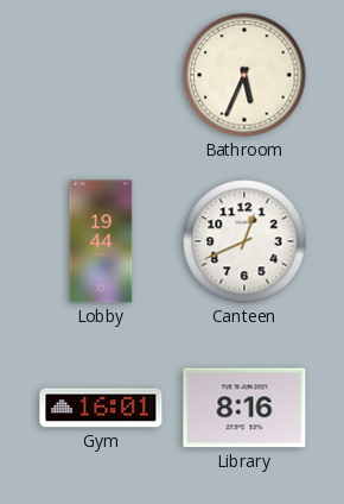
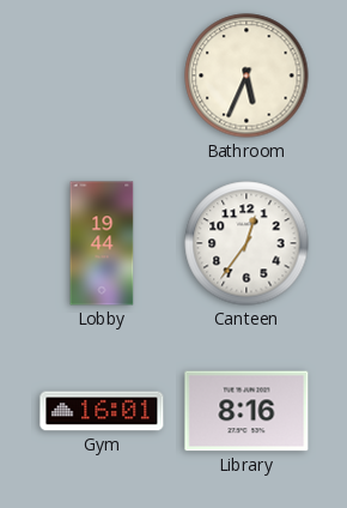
Canteen: 12:41 -> 12:36
